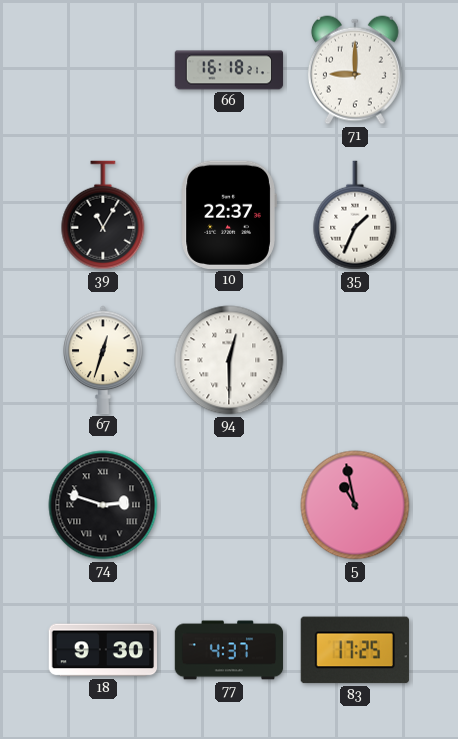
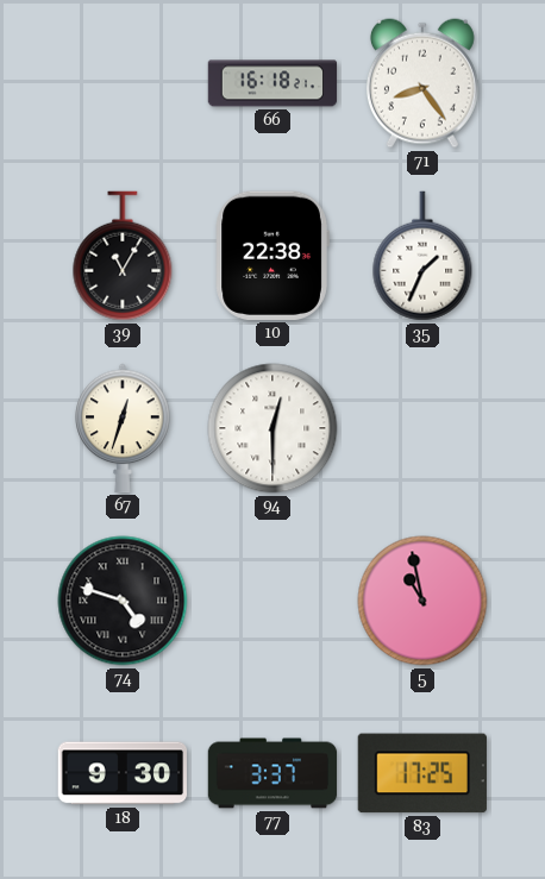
71: 9:00 -> 8:24
10: 22:37 -> 22:38
74: 2:48 -> 4:48
77: 4:37 -> 3:37
